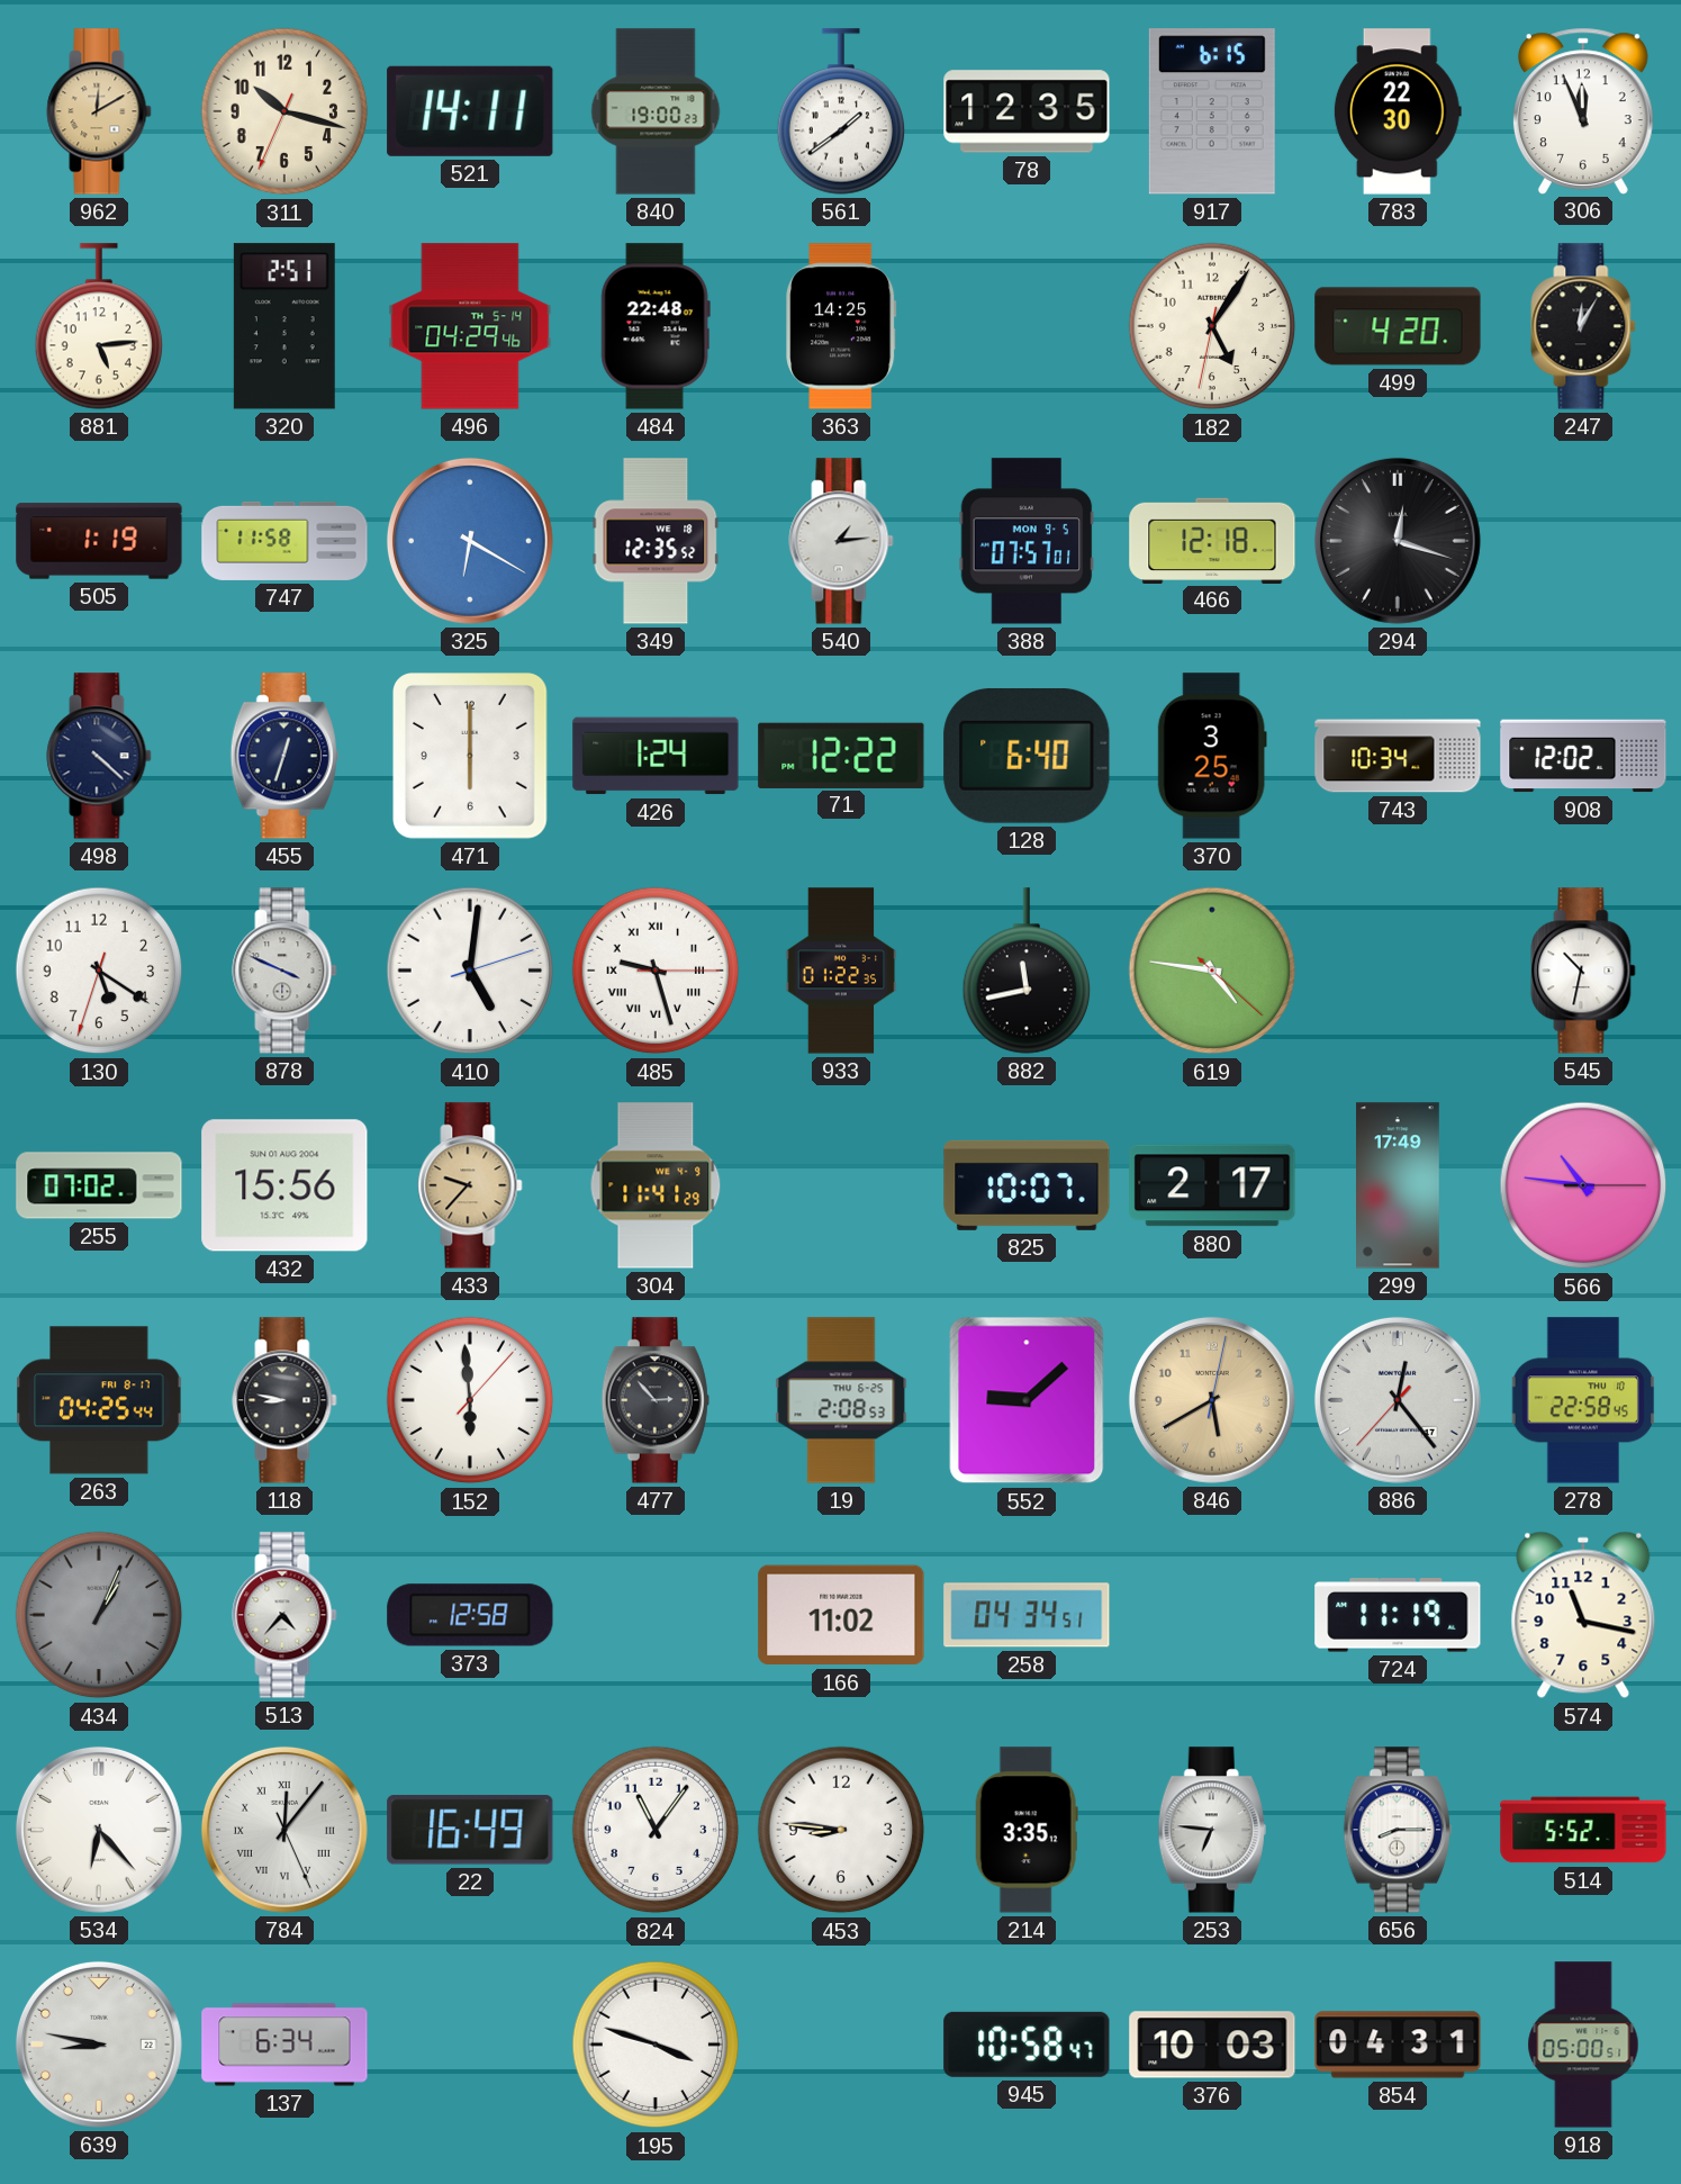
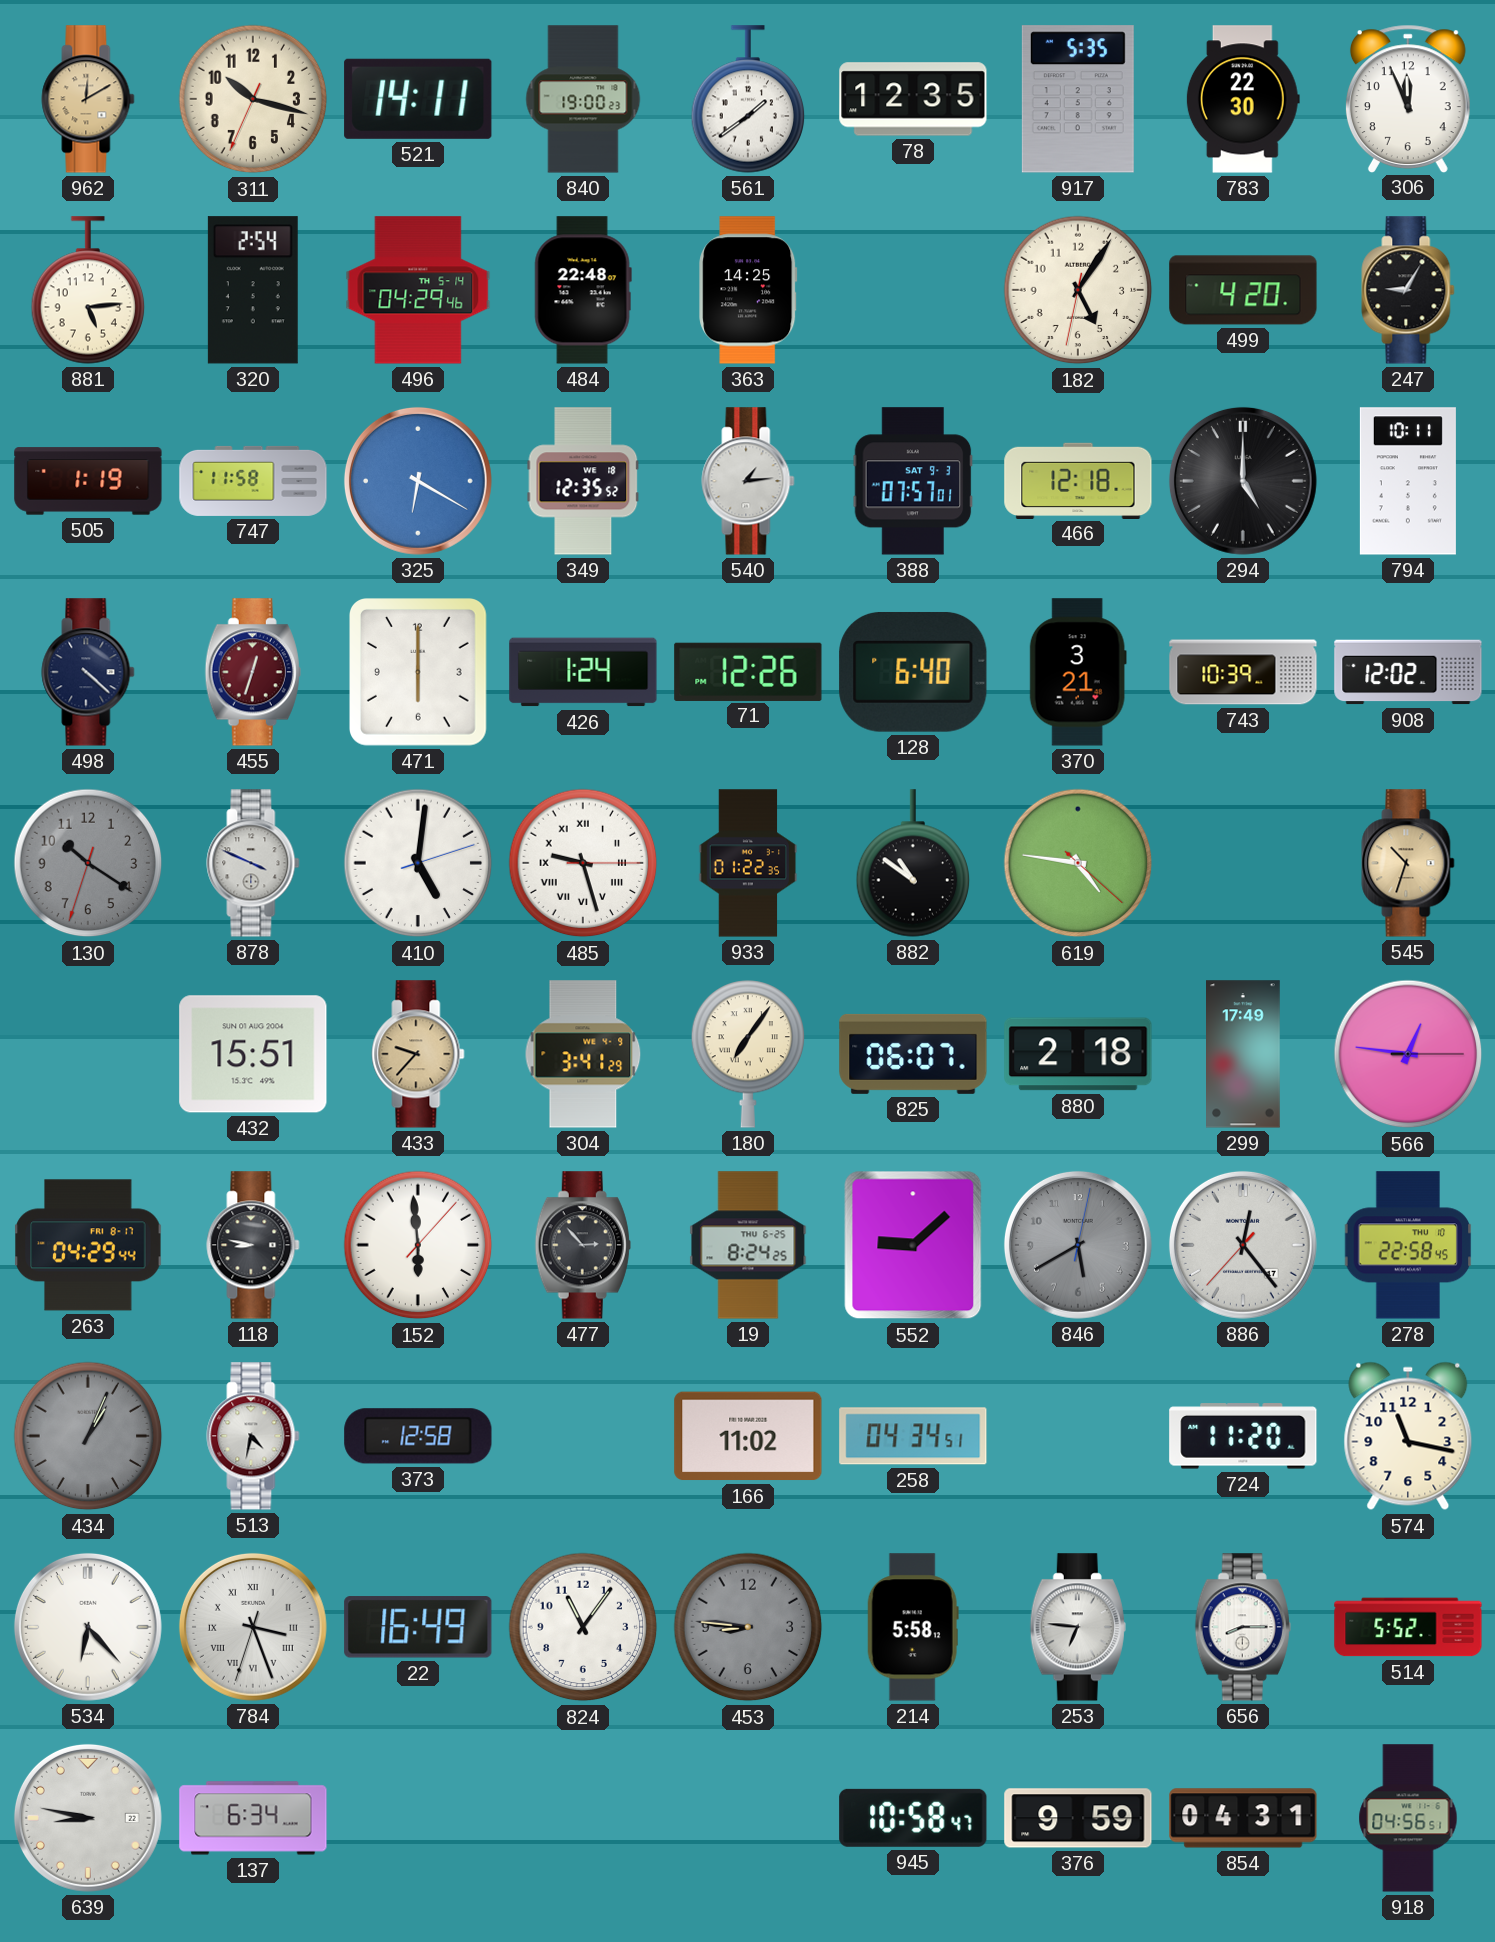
917: 6:15 -> 5:35
320: 2:51 -> 2:54
247: 12:05 -> 9:05
388 date: MON 9-5 -> SAT 9-3
294: 12:18 -> 5:00
794: none -> 10:11
455 dial: navy -> burgundy
71: 12:22 -> 12:26
370: 3:25 -> 3:21
743: 10:34 -> 10:39
130: 5:20 -> 10:20
130 dial: white -> grey
882: 11:43 -> 10:51
545: 10:32 -> 10:33
545 dial: white -> champagne
255: 07:02 -> none
432: 15:56 -> 15:51
304: 11:41 -> 3:41
180: none -> 7:06
825: 10:07 -> 06:07
880: 2:17 -> 2:18
566: 10:46 -> 12:46
263: 04:25 -> 04:29
19: 2:08 -> 8:24
846 dial: champagne -> grey
513: 4:37 -> 4:32
724: 11:19 -> 11:20
784: 12:06 -> 3:26
453 dial: white -> grey
214: 3:35 -> 5:58
195: 3:48 -> none
376: 10:03 -> 9:59
918: 05:00 -> 04:56
